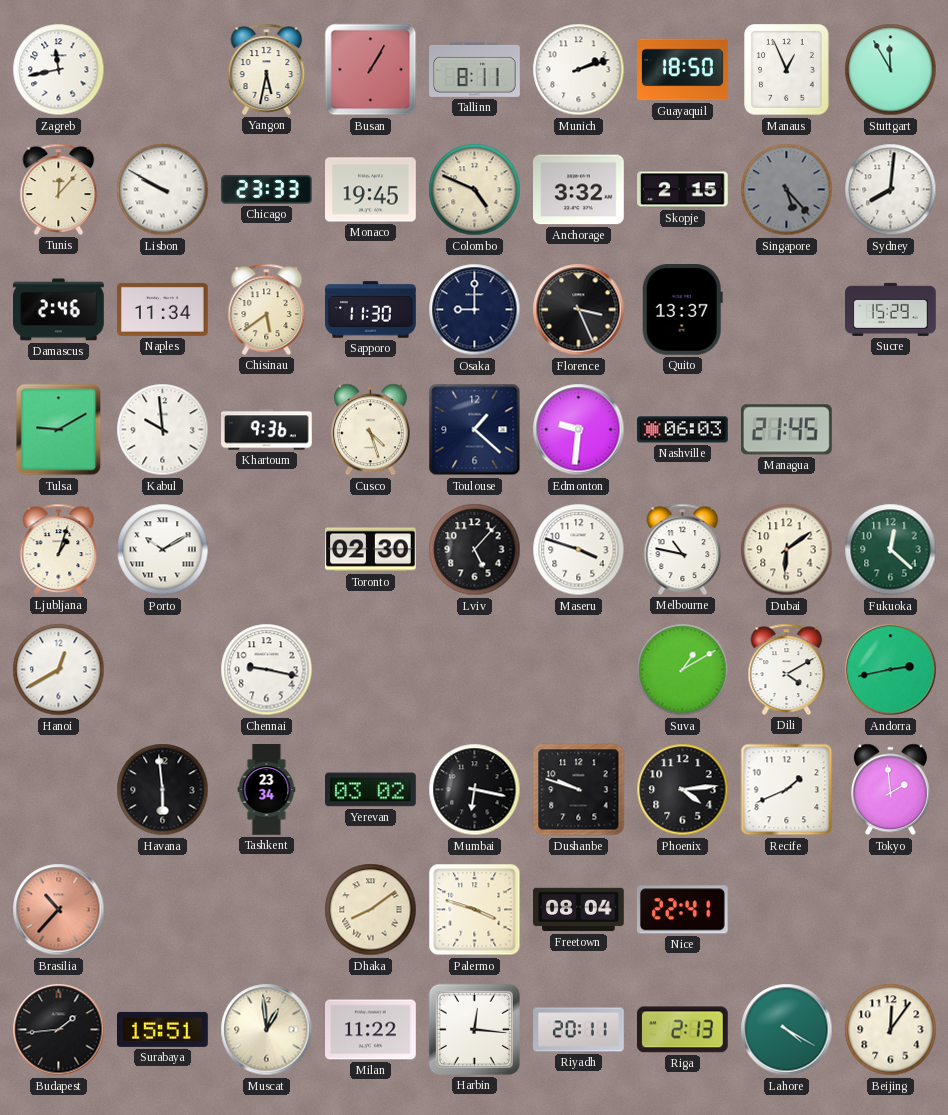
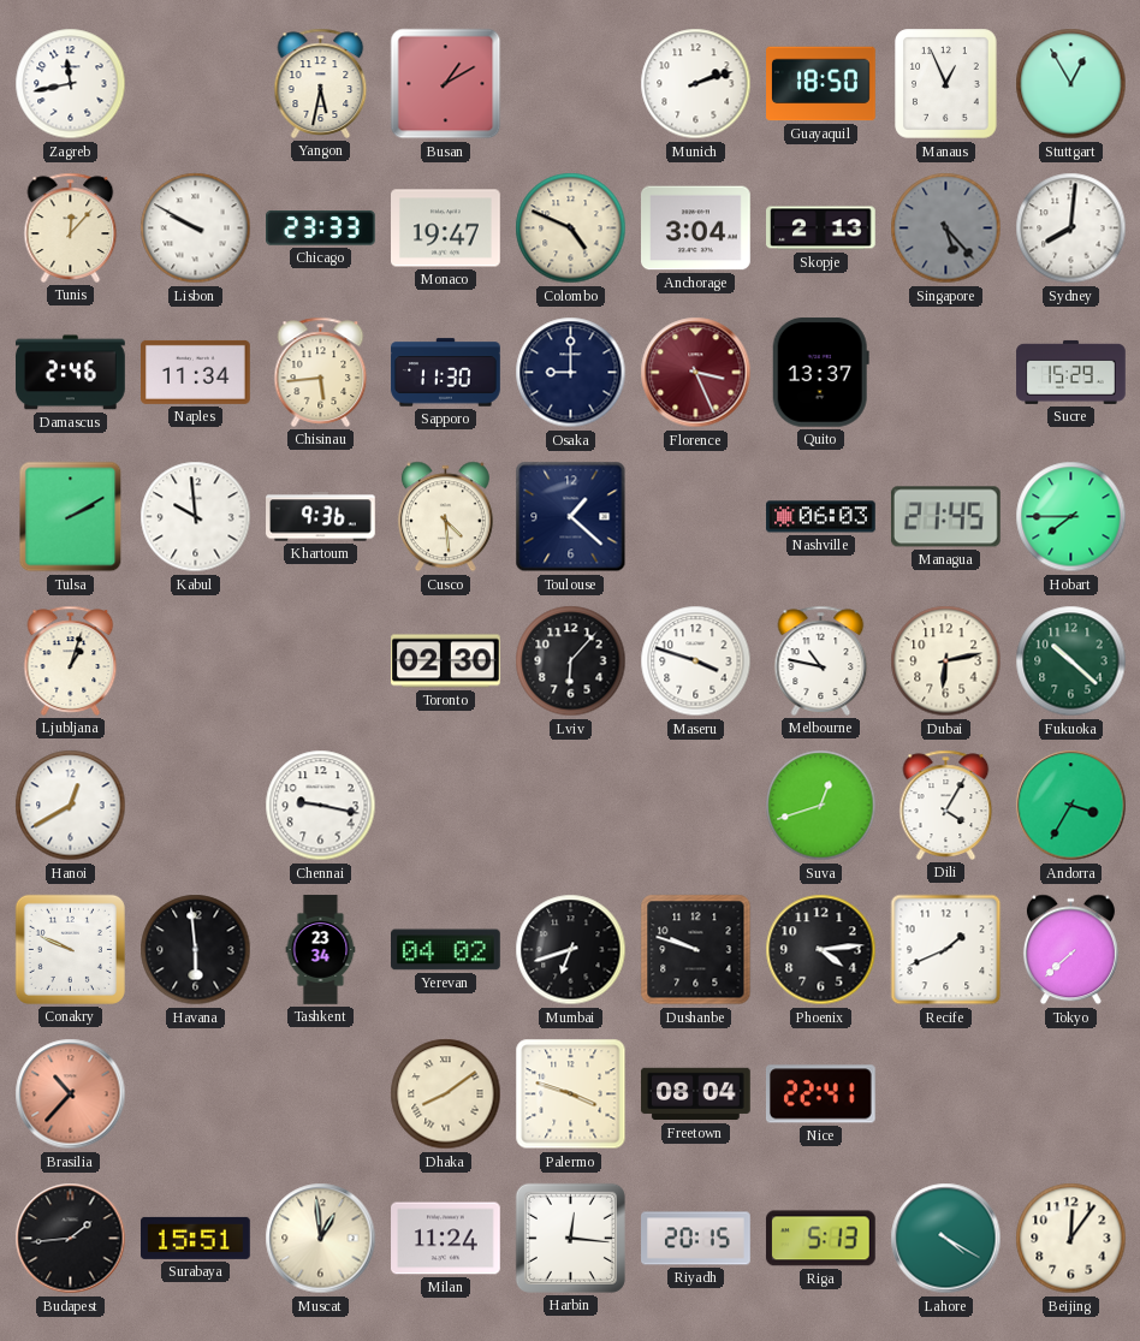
Busan: 1:05 -> 1:10
Tallinn: 8:11 -> none
Stuttgart: 11:55 -> 12:55
Monaco: 19:45 -> 19:47
Anchorage: 3:32 -> 3:04
Skopje: 2:15 -> 2:13
Chisinau: 5:39 -> 5:44
Florence dial: black -> burgundy
Tulsa: 9:10 -> 2:10
Cusco: 4:27 -> 4:29
Edmonton: 9:31 -> none
Hobart: none -> 7:45
Porto: 10:10 -> none
Lviv: 5:07 -> 6:07
Dubai: 6:09 -> 6:13
Fukuoka: 12:22 -> 10:22
Suva: 1:10 -> 12:42
Dili: 4:10 -> 4:05
Andorra: 2:43 -> 3:35
Conakry: none -> 9:49
Yerevan: 03:02 -> 04:02
Mumbai: 6:17 -> 6:42
Tokyo: 1:59 -> 7:38
Milan: 11:22 -> 11:24
Riyadh: 20:11 -> 20:15
Riga: 2:13 -> 5:13
